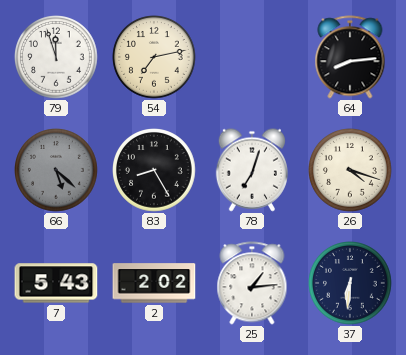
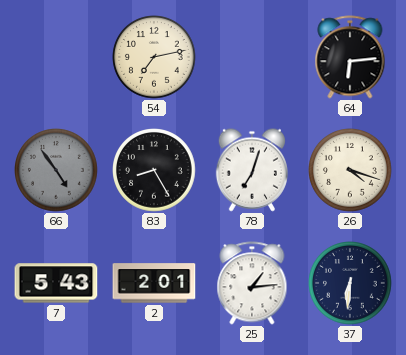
79: 11:57 -> none
64: 8:14 -> 6:14
66: 5:22 -> 4:54
2: 2:02 -> 2:01
